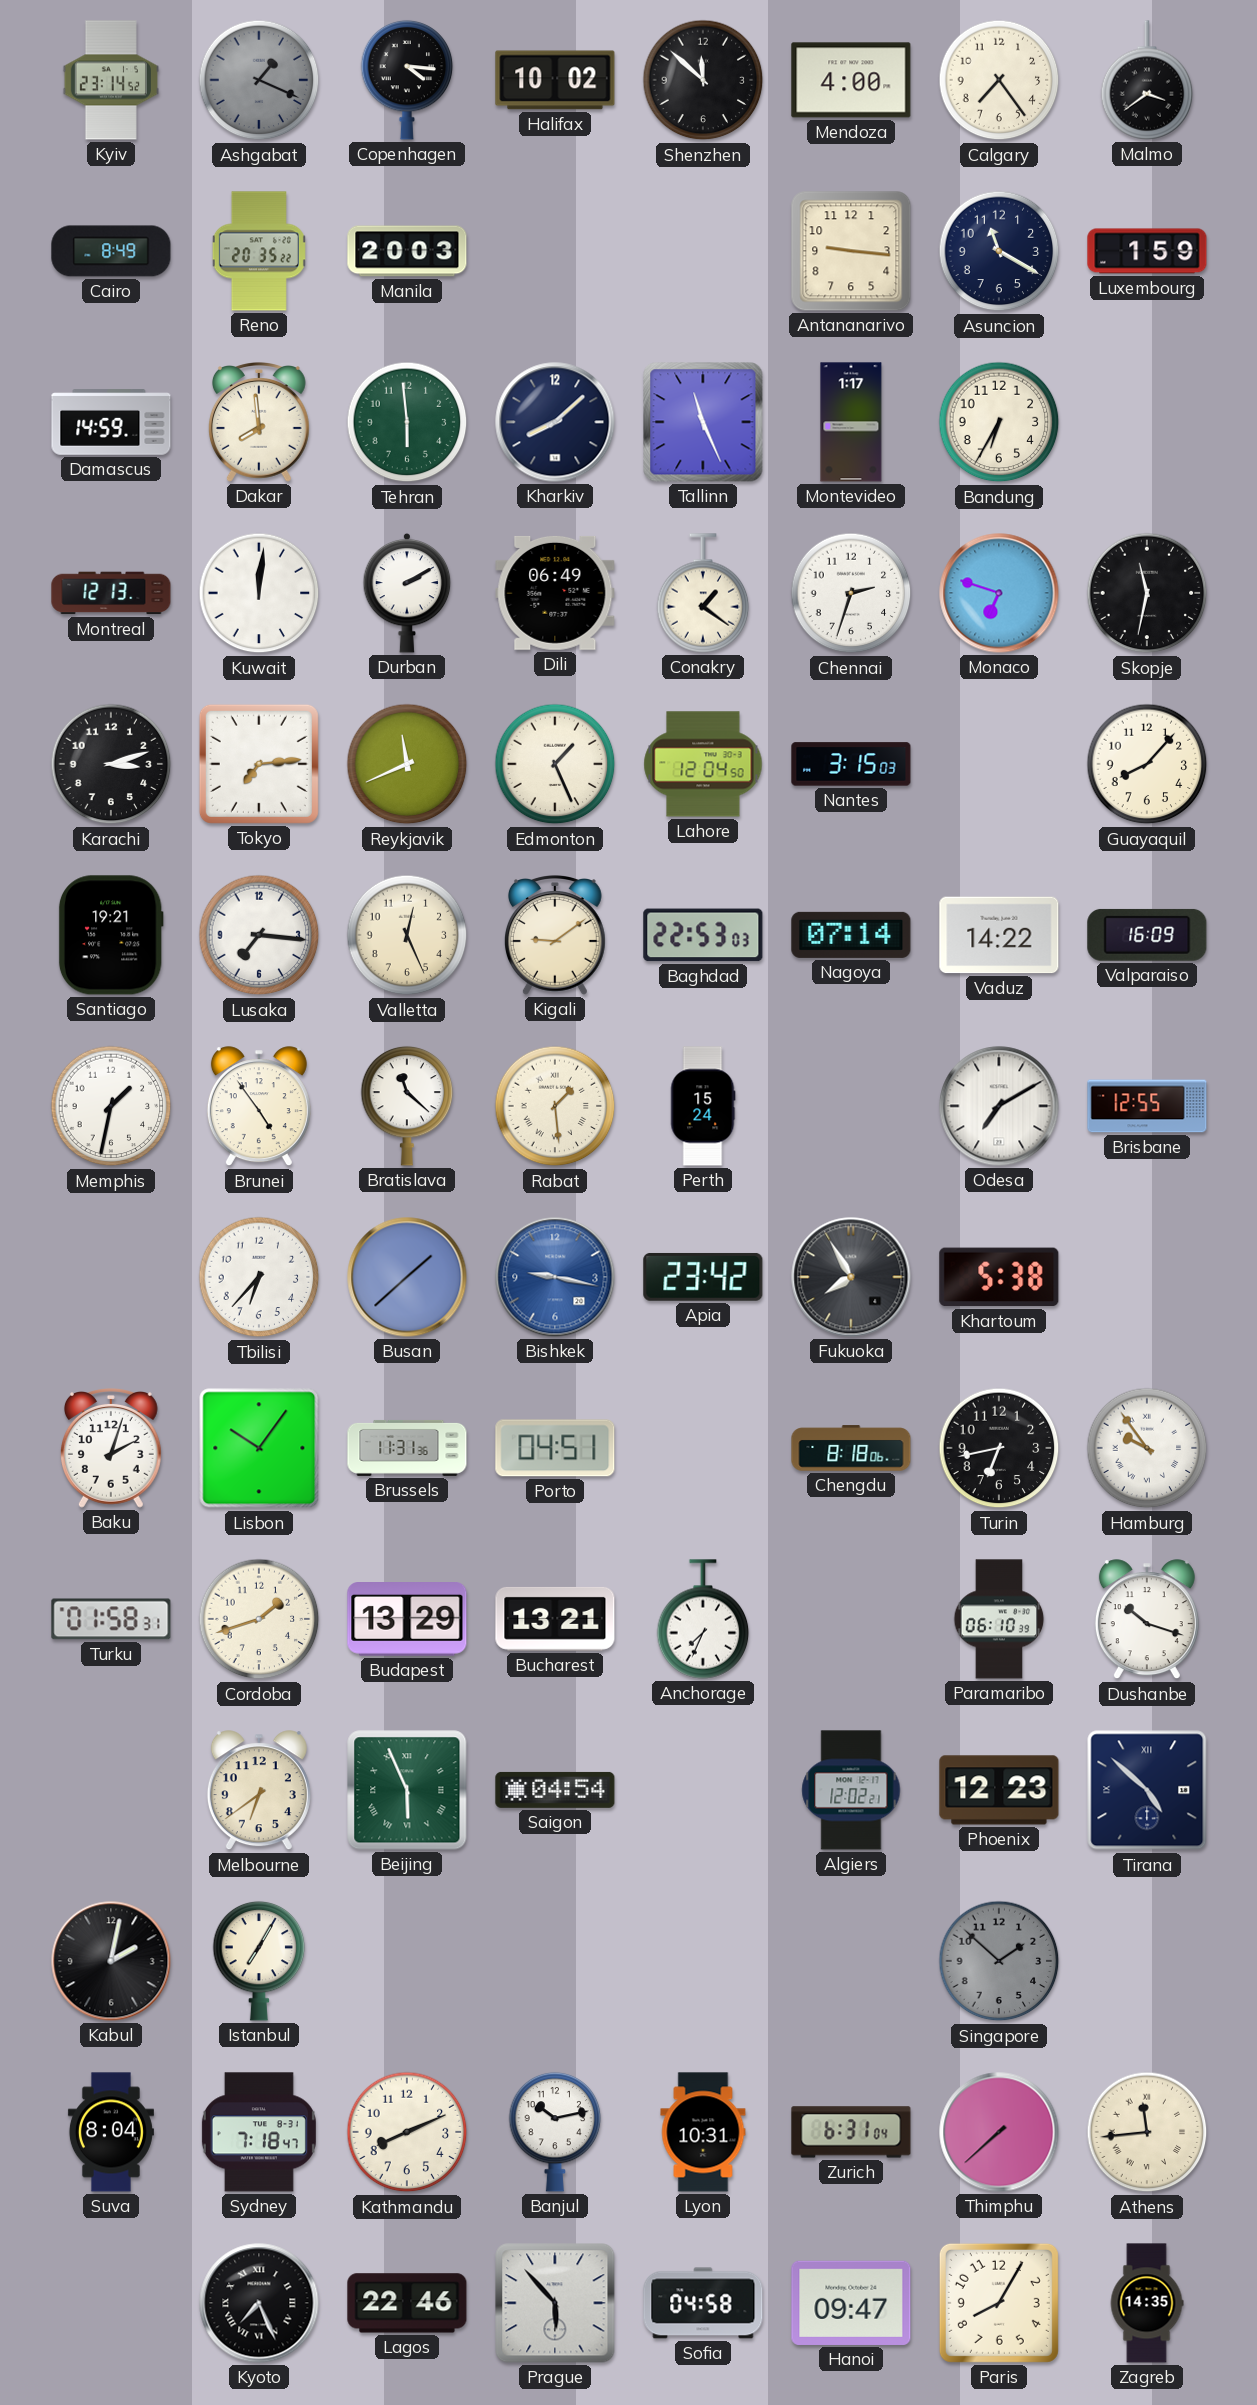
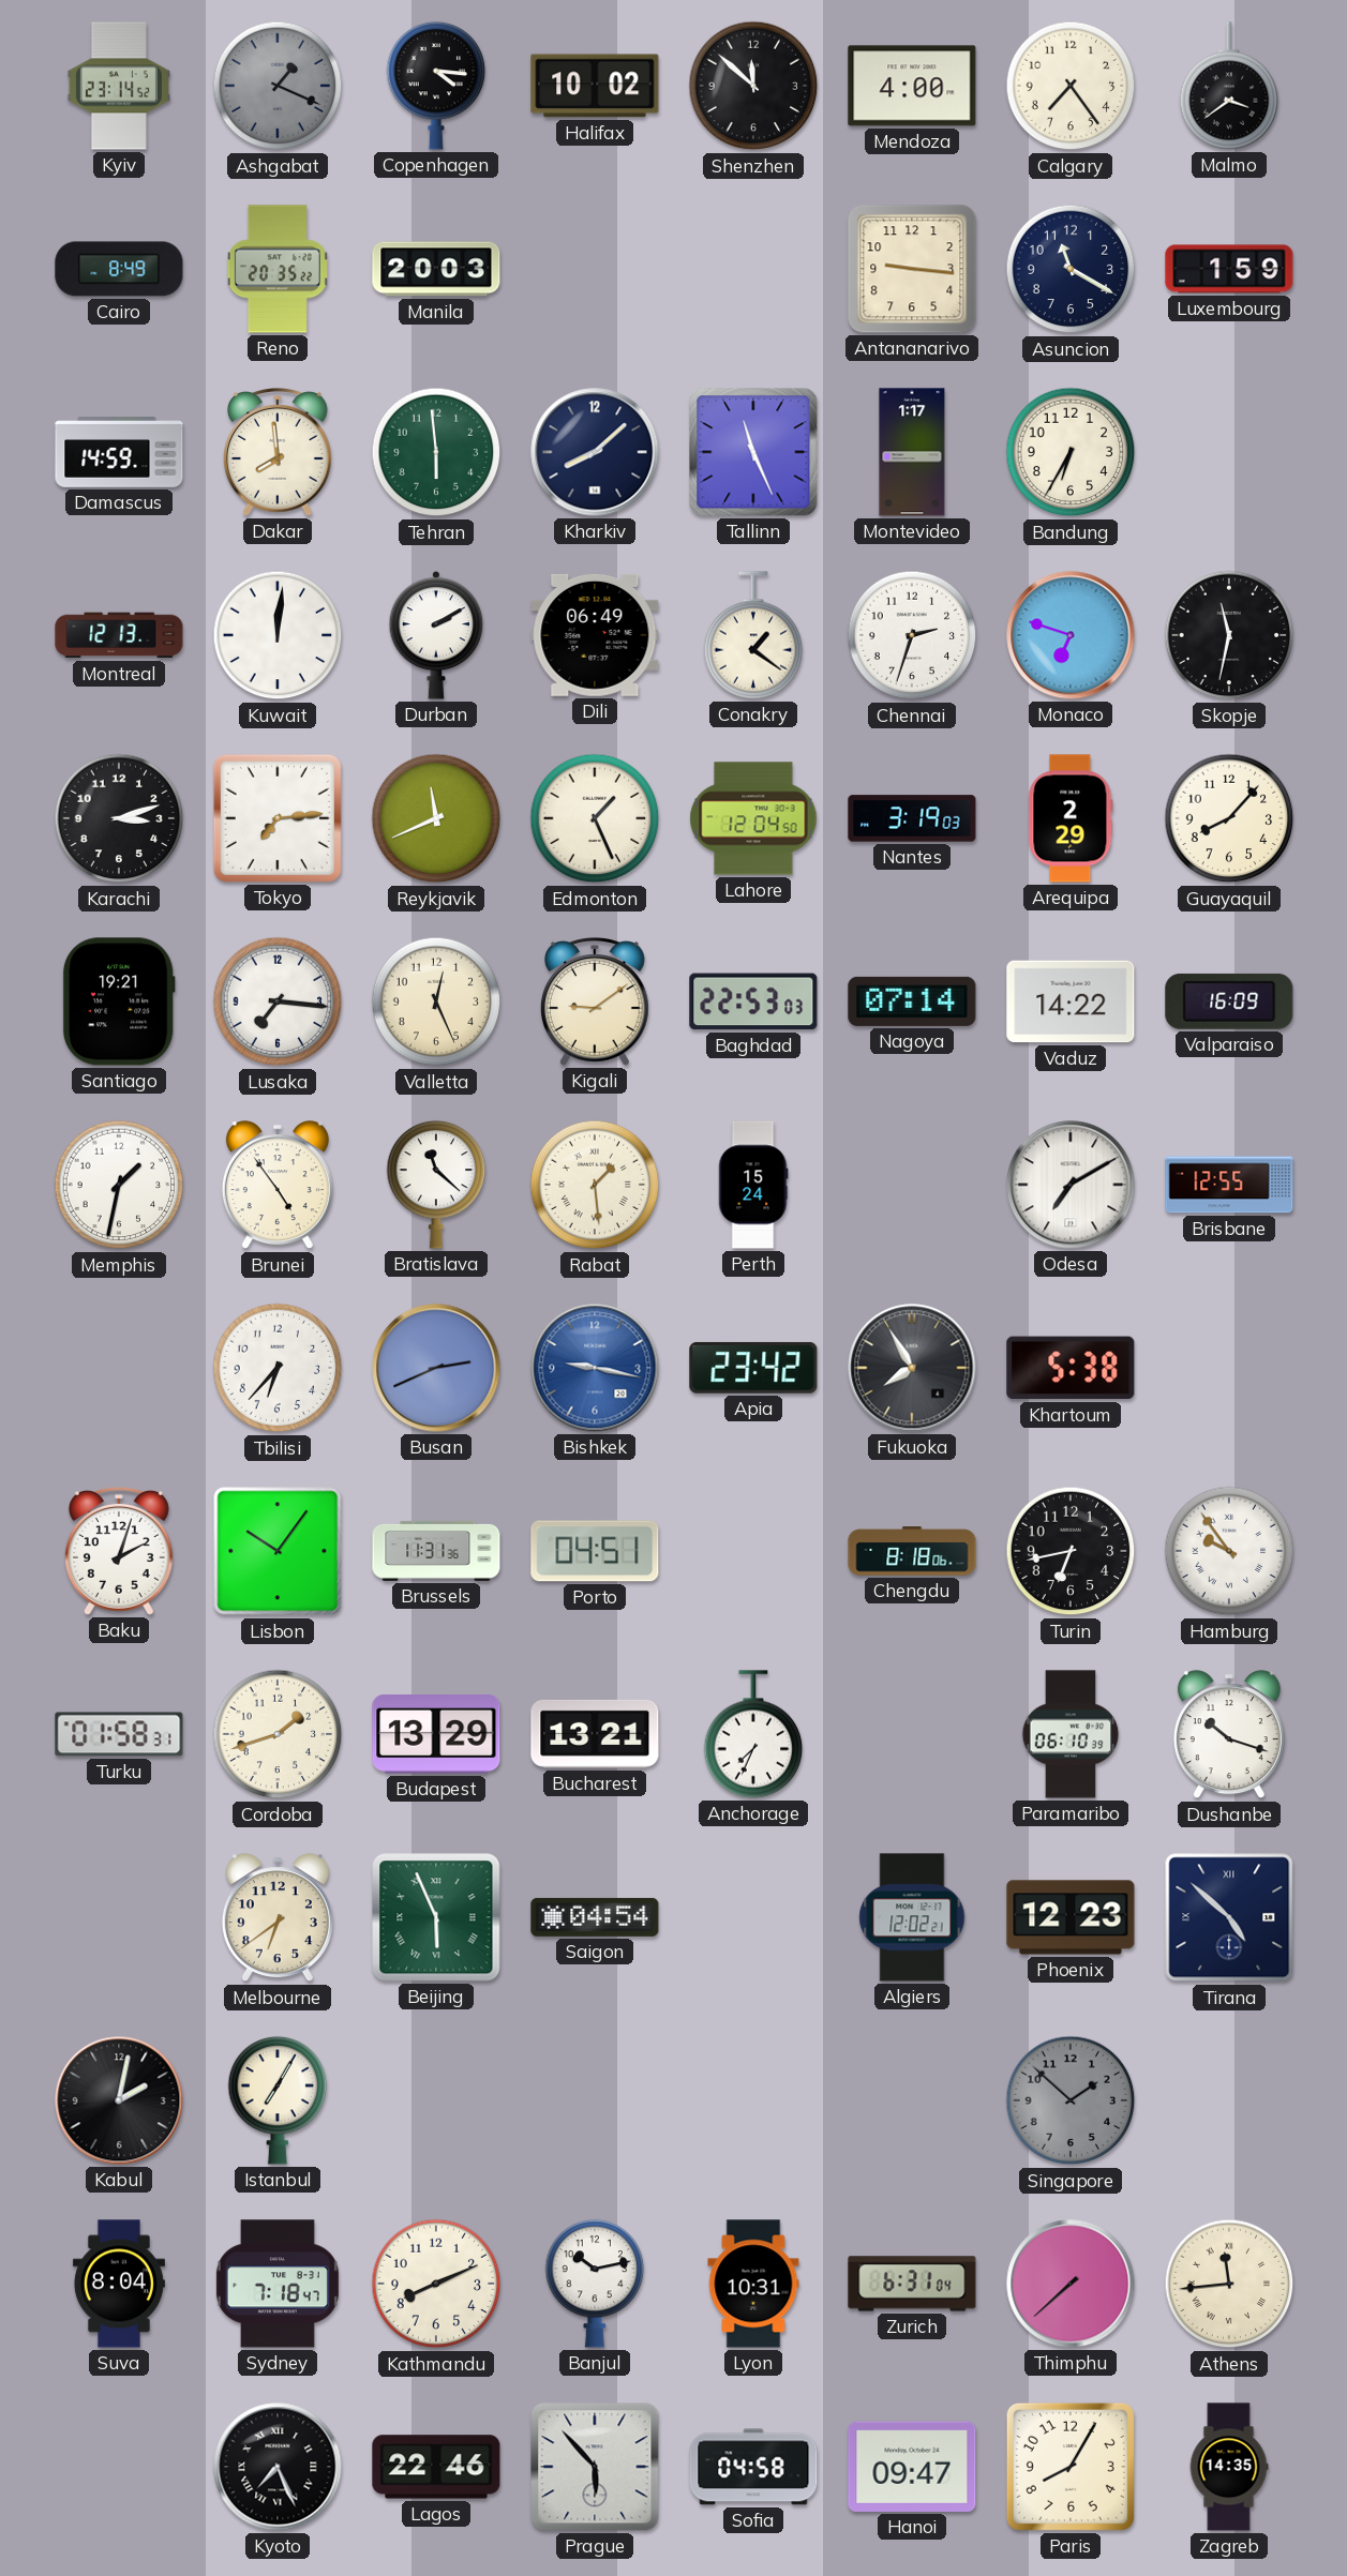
Nantes: 3:15 -> 3:19
Arequipa: none -> 2:29
Busan: 1:38 -> 2:41
